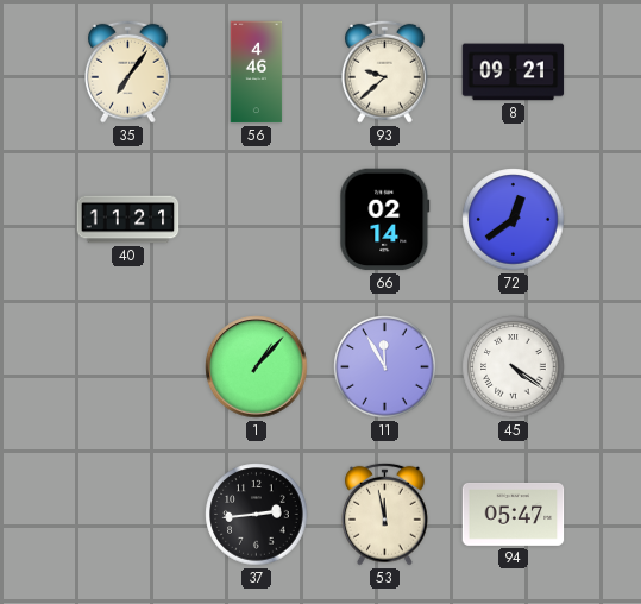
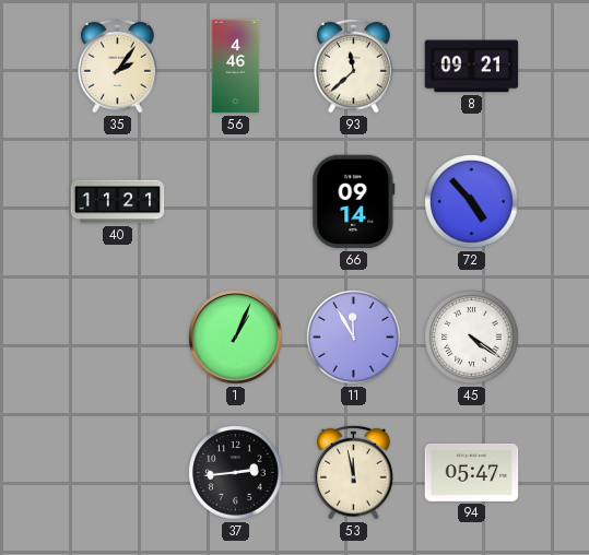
35: 7:06 -> 2:06
93: 9:38 -> 11:38
66: 02:14 -> 09:14
72: 12:39 -> 4:53
1: 1:07 -> 1:04
